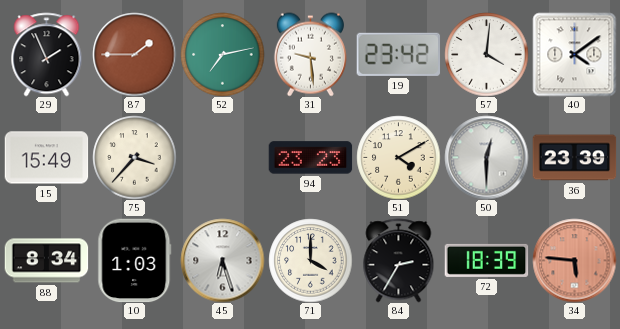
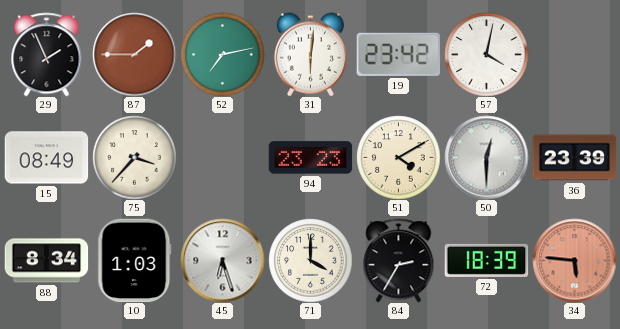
31: 9:29 -> 6:01
57: 4:01 -> 4:02
40: 4:09 -> none
15: 15:49 -> 08:49
